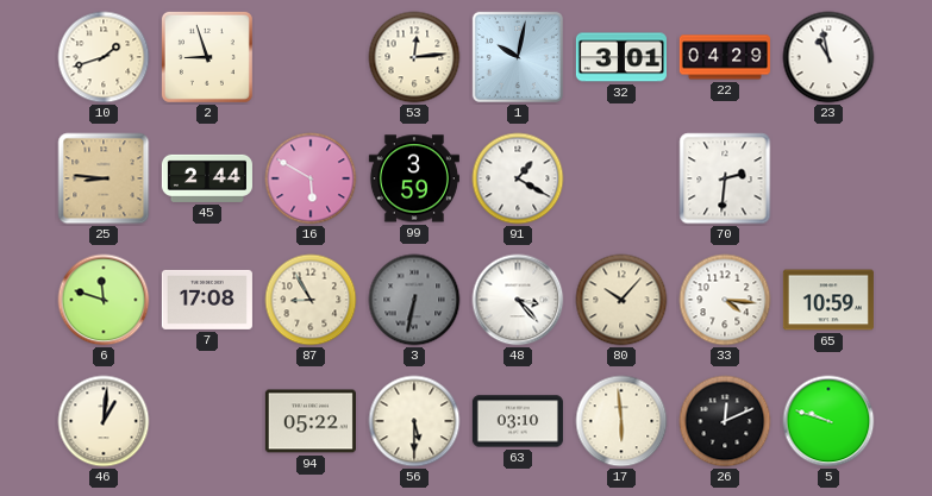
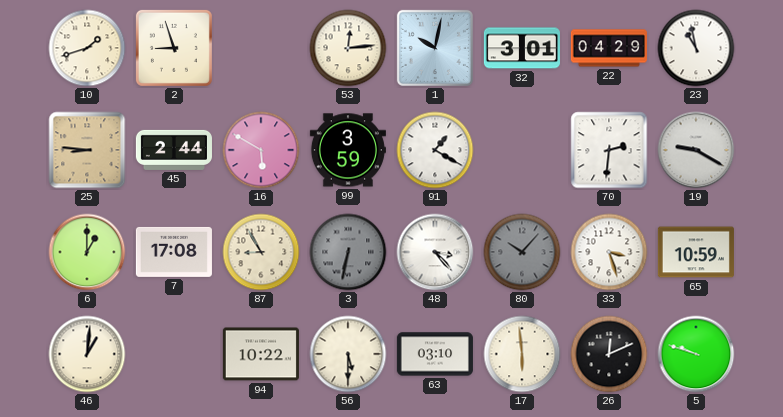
19: none -> 9:20
6: 11:48 -> 1:00
80 dial: cream -> grey
33: 4:16 -> 3:27
94: 05:22 -> 10:22
